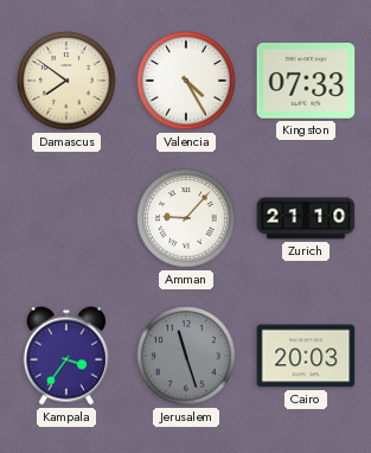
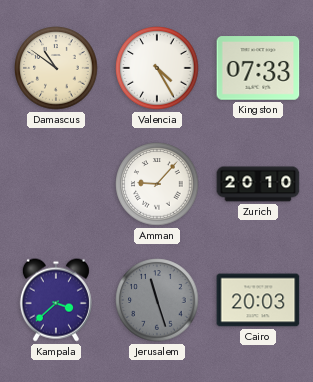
Damascus: 7:51 -> 10:51
Zurich: 21:10 -> 20:10
Kampala: 3:36 -> 3:38
